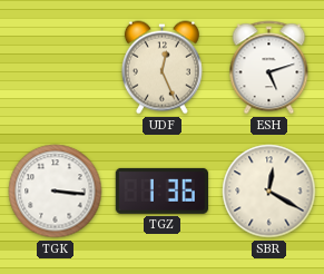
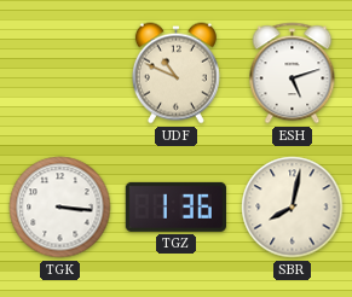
UDF: 12:26 -> 10:49
SBR: 12:20 -> 8:02
